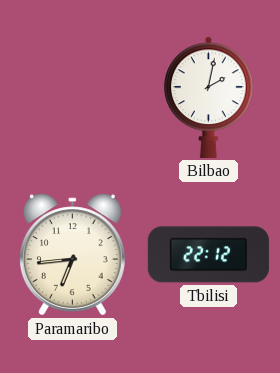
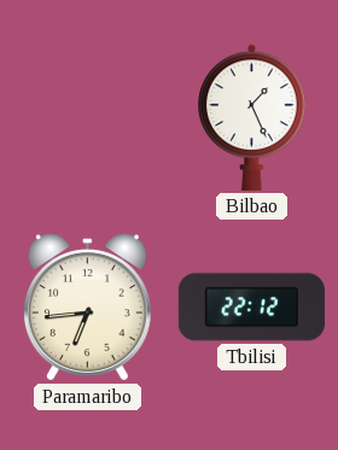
Bilbao: 2:02 -> 1:26
